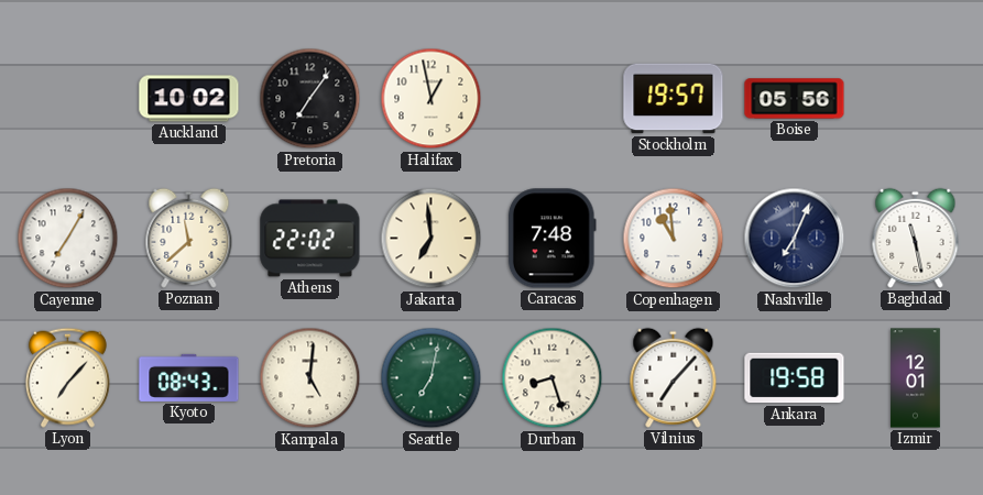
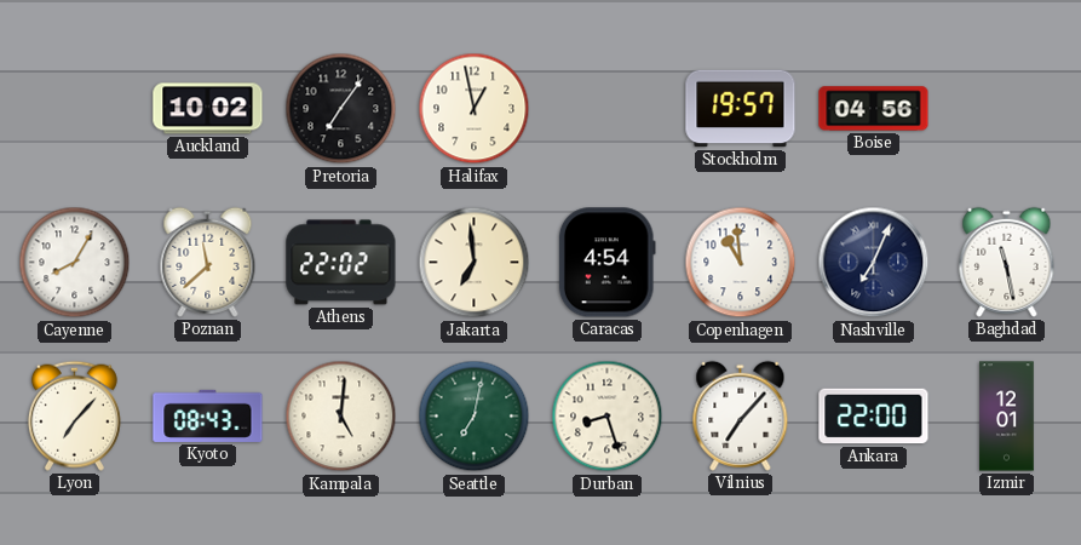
Boise: 05:56 -> 04:56
Cayenne: 7:05 -> 8:05
Caracas: 7:48 -> 4:54
Ankara: 19:58 -> 22:00
